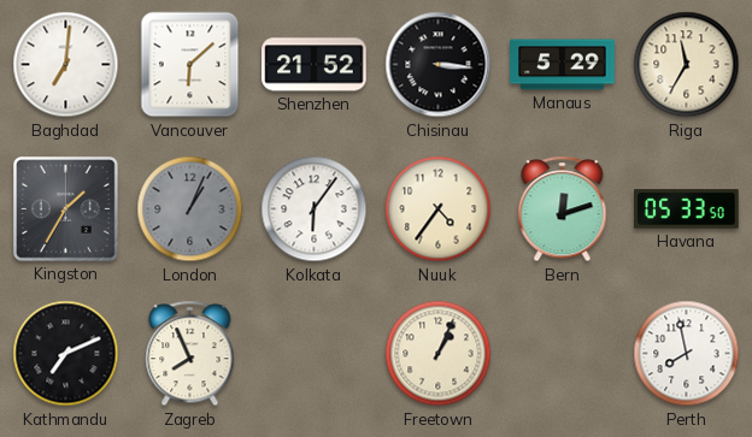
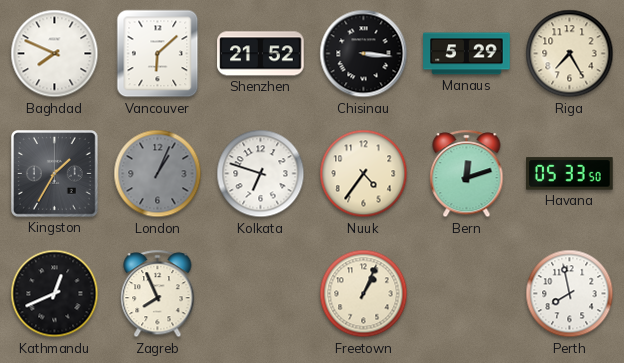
Baghdad: 7:01 -> 7:49
Riga: 11:35 -> 7:25
Kolkata: 6:06 -> 6:48
Kathmandu: 7:11 -> 12:41
